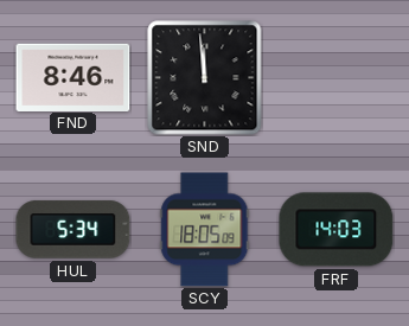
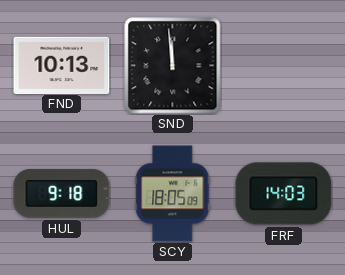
FND: 8:46 -> 10:13
HUL: 5:34 -> 9:18
